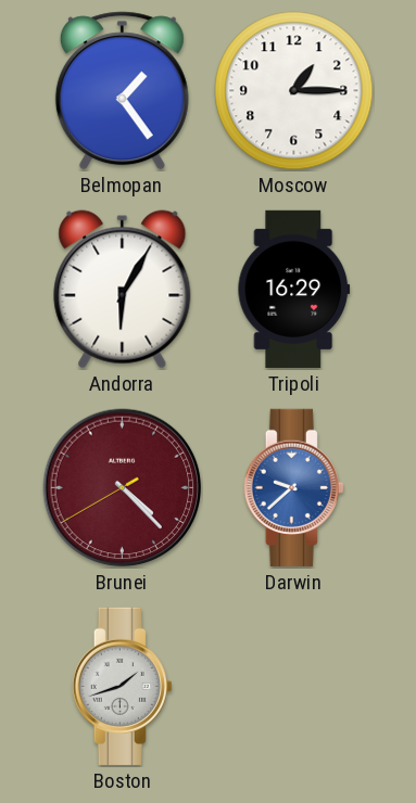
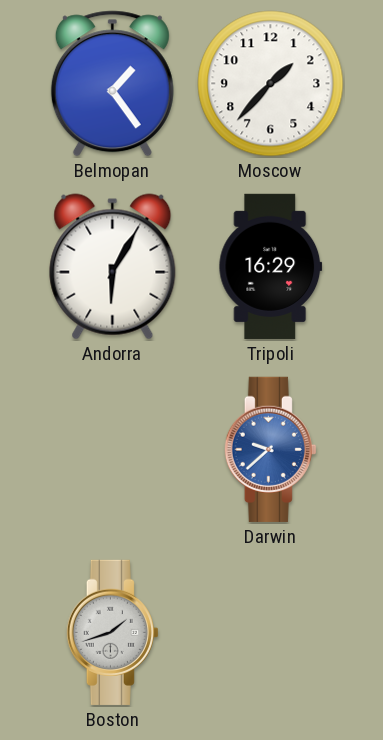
Moscow: 1:15 -> 1:37
Brunei: 4:22 -> none
